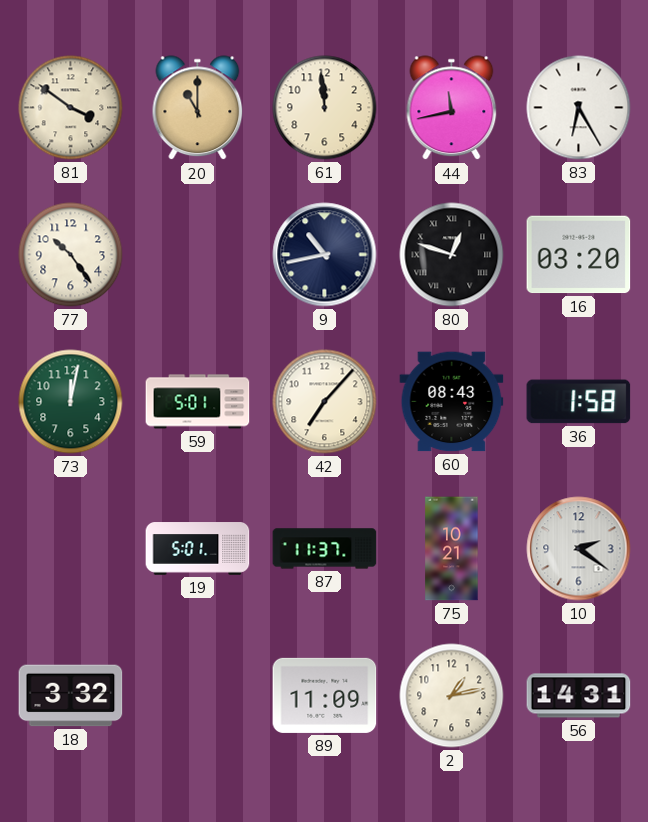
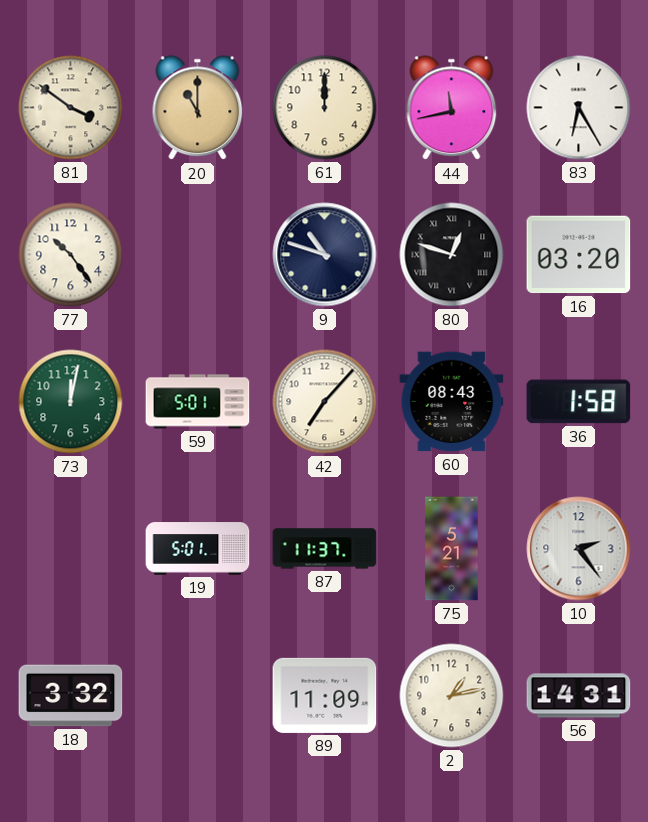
61: 11:59 -> 12:00
9: 10:43 -> 10:48
75: 10:21 -> 5:21
10: 2:21 -> 2:24
